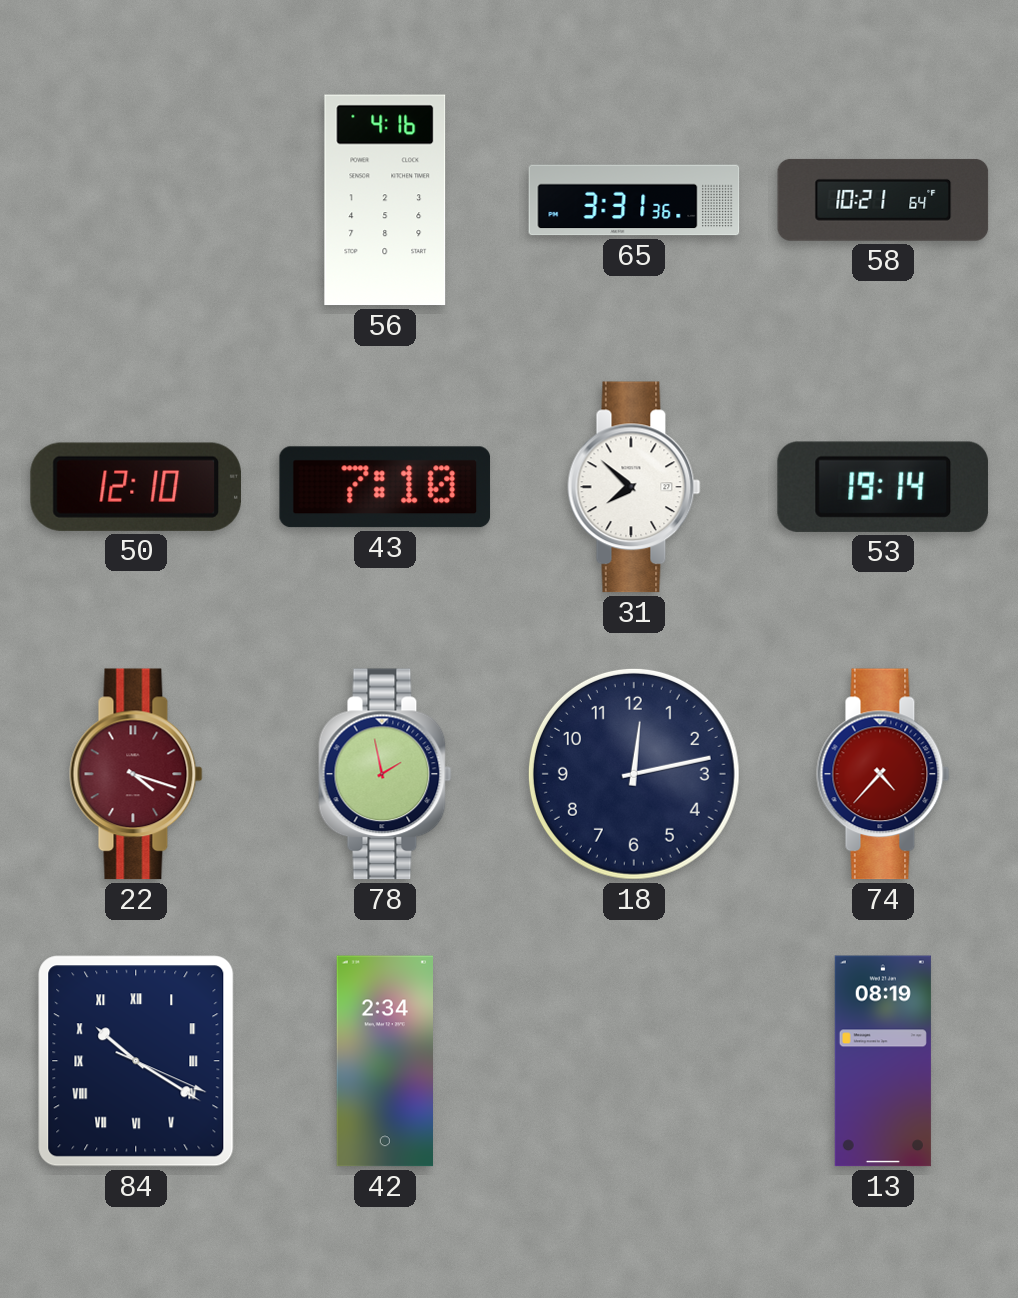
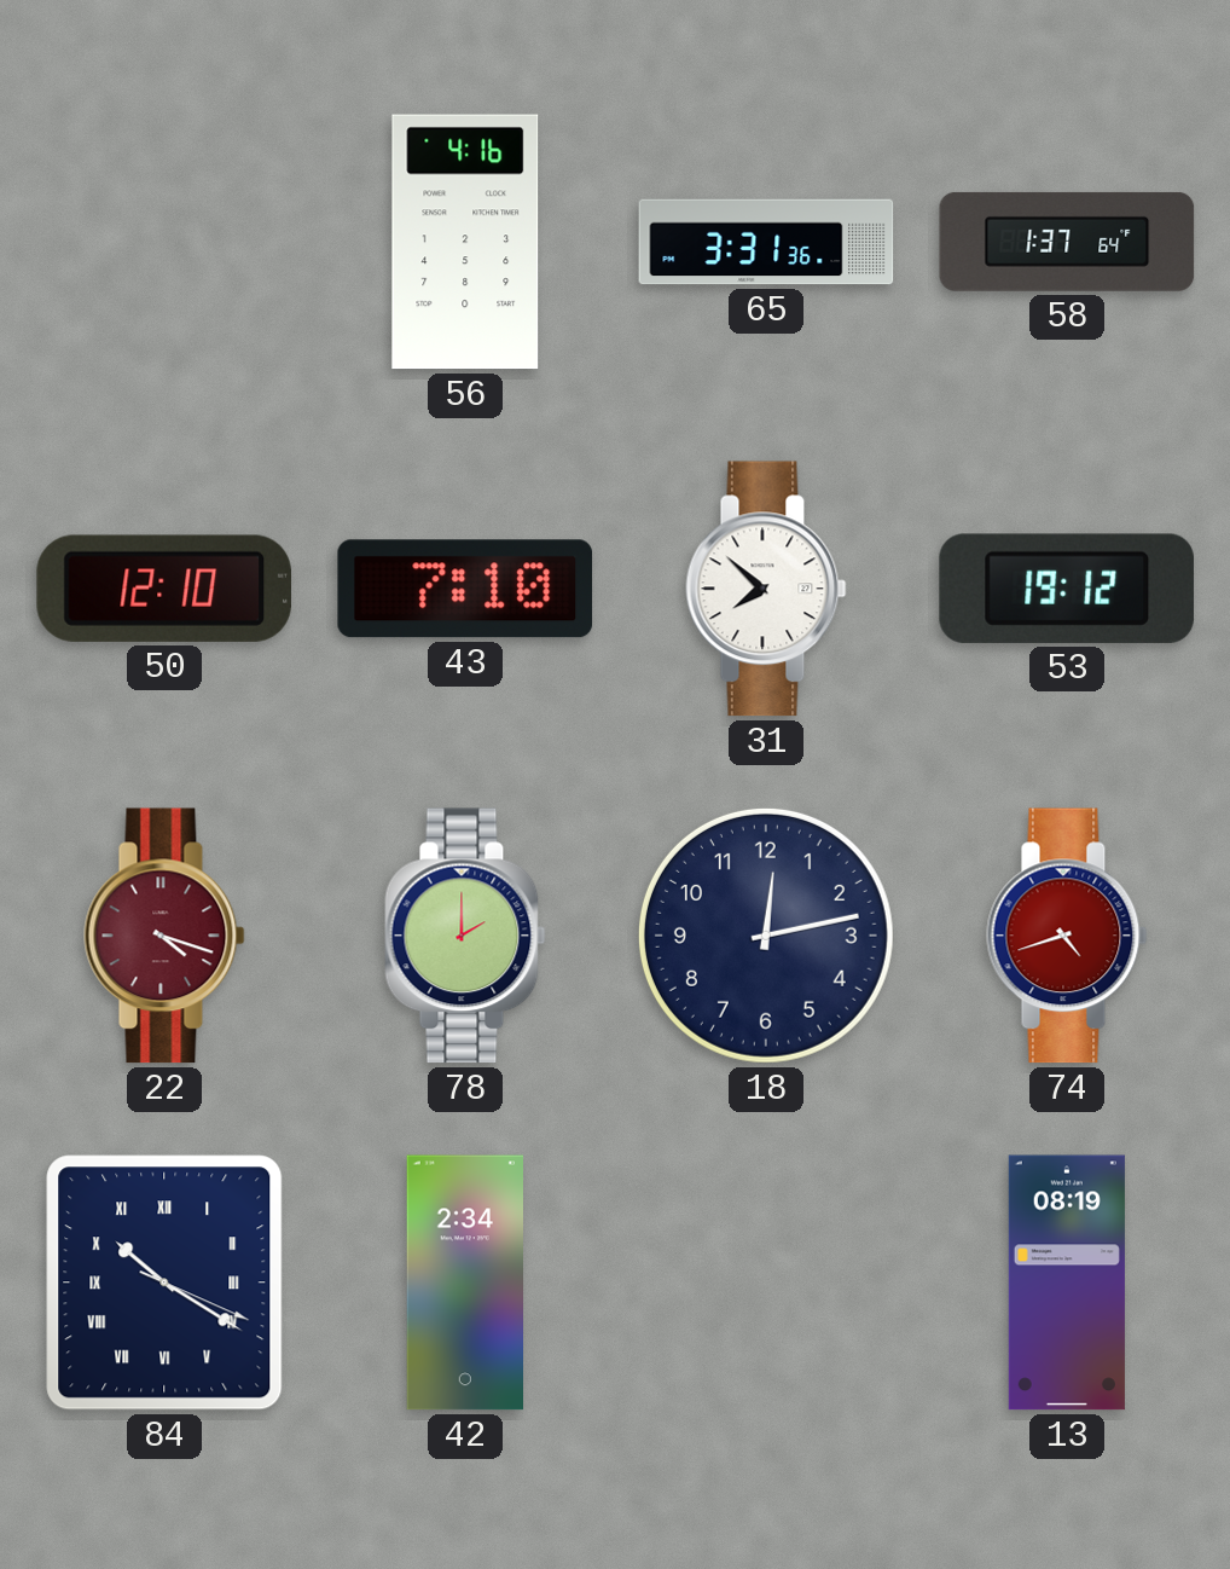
58: 10:21 -> 1:37
53: 19:14 -> 19:12
78: 1:58 -> 2:00
74: 4:37 -> 4:42
